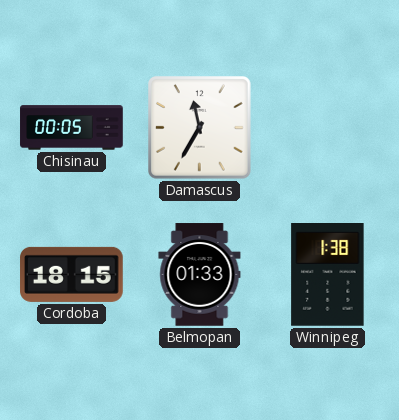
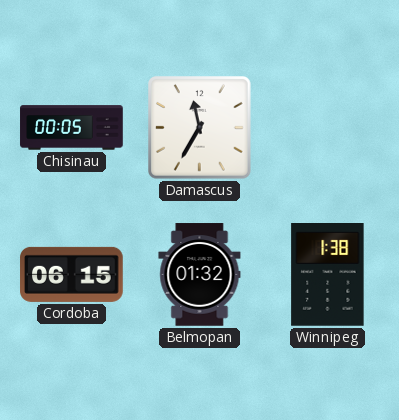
Cordoba: 18:15 -> 06:15
Belmopan: 01:33 -> 01:32
